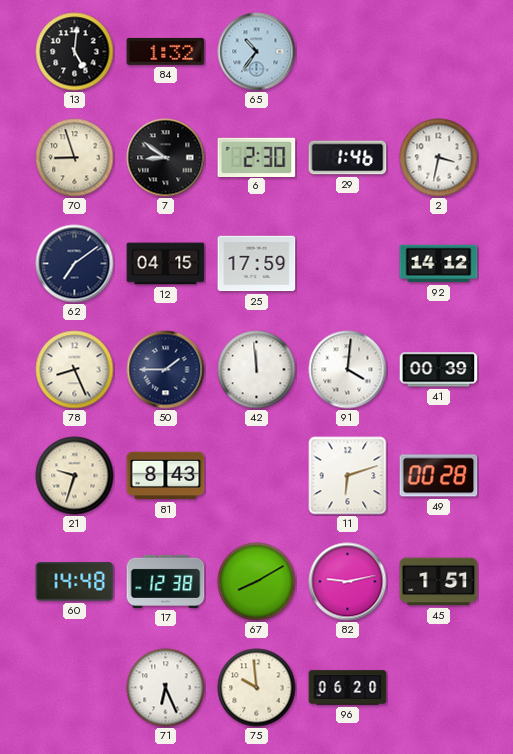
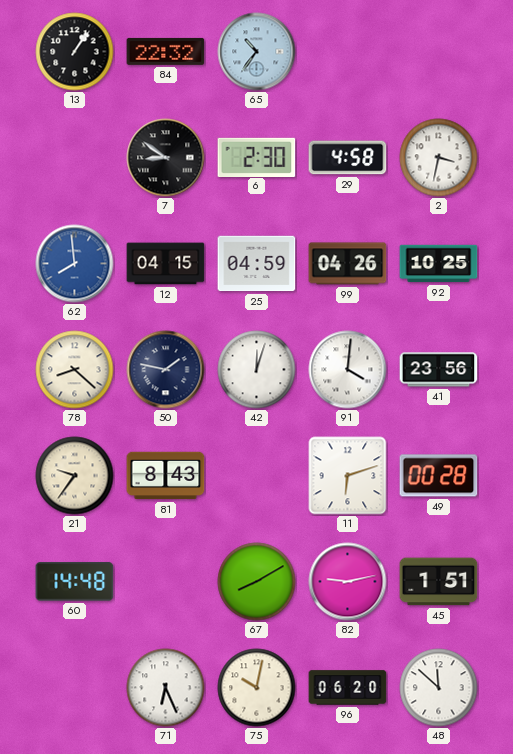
13: 5:01 -> 1:06
84: 1:32 -> 22:32
70: 8:57 -> none
29: 1:46 -> 4:58
62: 7:09 -> 7:59
62 dial: navy -> blue
25: 17:59 -> 04:59
99: none -> 04:26
92: 14:12 -> 10:25
78: 8:26 -> 8:22
50: 1:45 -> 1:47
42: 11:59 -> 12:03
41: 00:39 -> 23:56
21: 9:33 -> 9:36
17: 12:38 -> none
75: 9:59 -> 10:02
48: none -> 11:52
